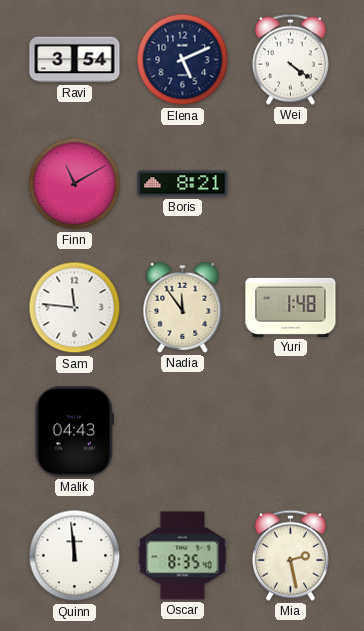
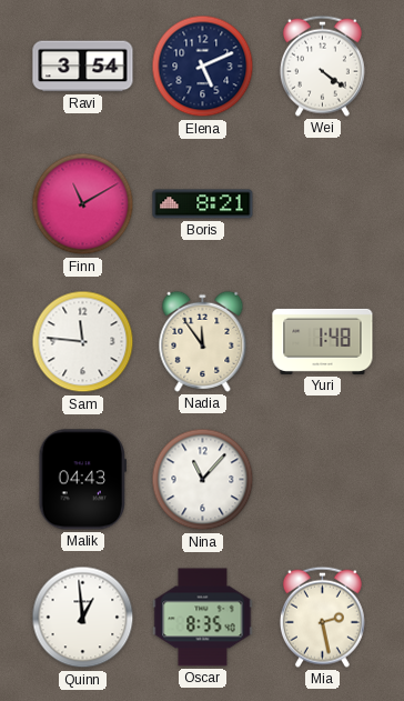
Nina: none -> 11:07
Quinn: 11:59 -> 12:59
